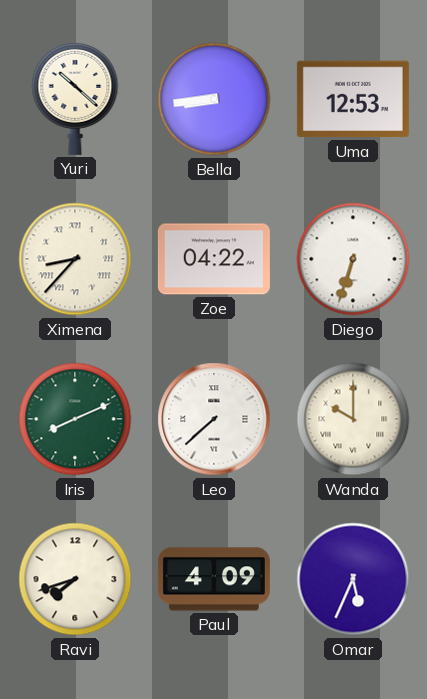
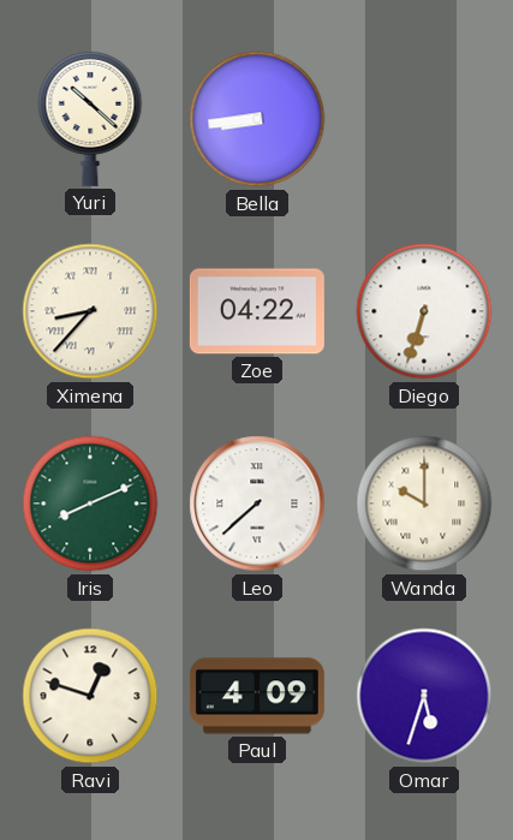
Uma: 12:53 -> none
Ravi: 7:42 -> 12:48
Omar: 5:34 -> 5:33
